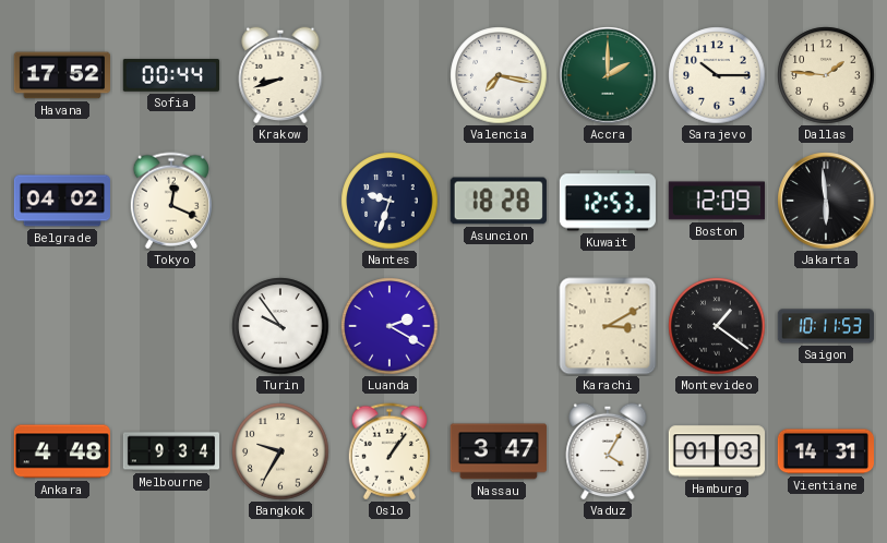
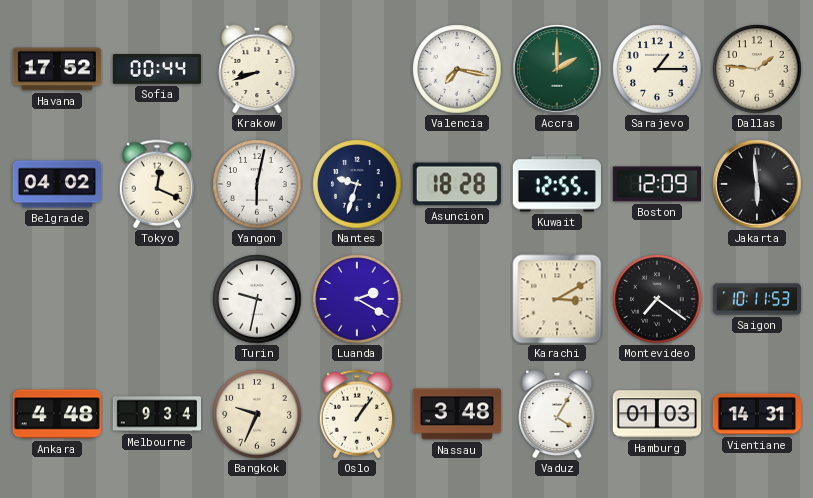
Sarajevo: 10:15 -> 1:15
Yangon: none -> 6:02
Kuwait: 12:53 -> 12:55
Turin: 9:54 -> 9:32
Montevideo: 1:21 -> 7:21
Bangkok: 9:35 -> 9:34
Nassau: 3:47 -> 3:48
